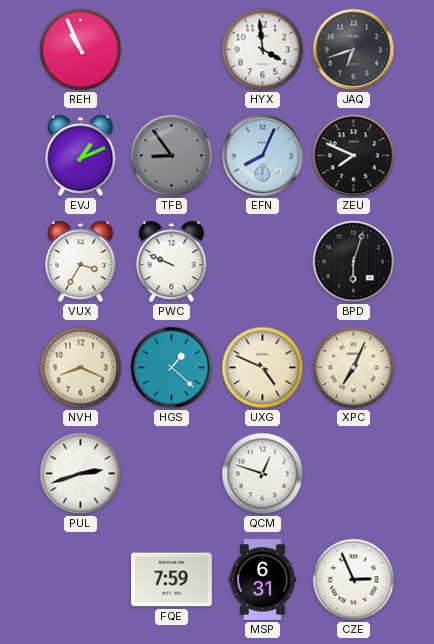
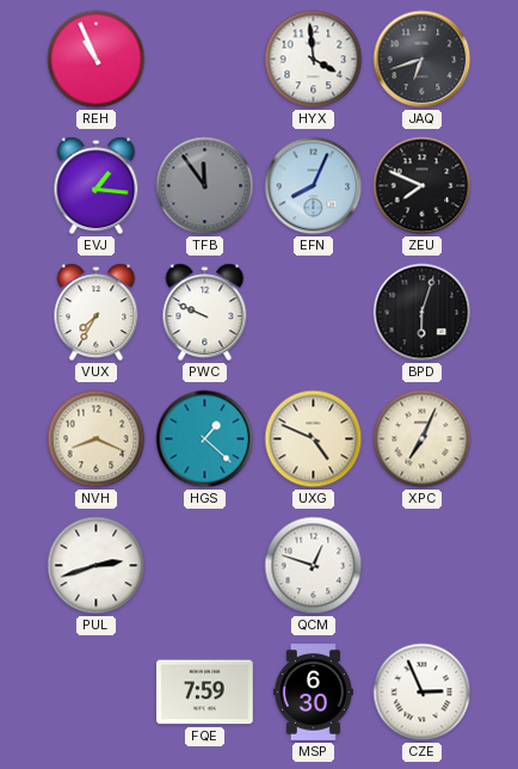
EVJ: 1:11 -> 1:16
TFB: 8:54 -> 11:54
VUX: 3:35 -> 7:35
MSP: 6:31 -> 6:30
